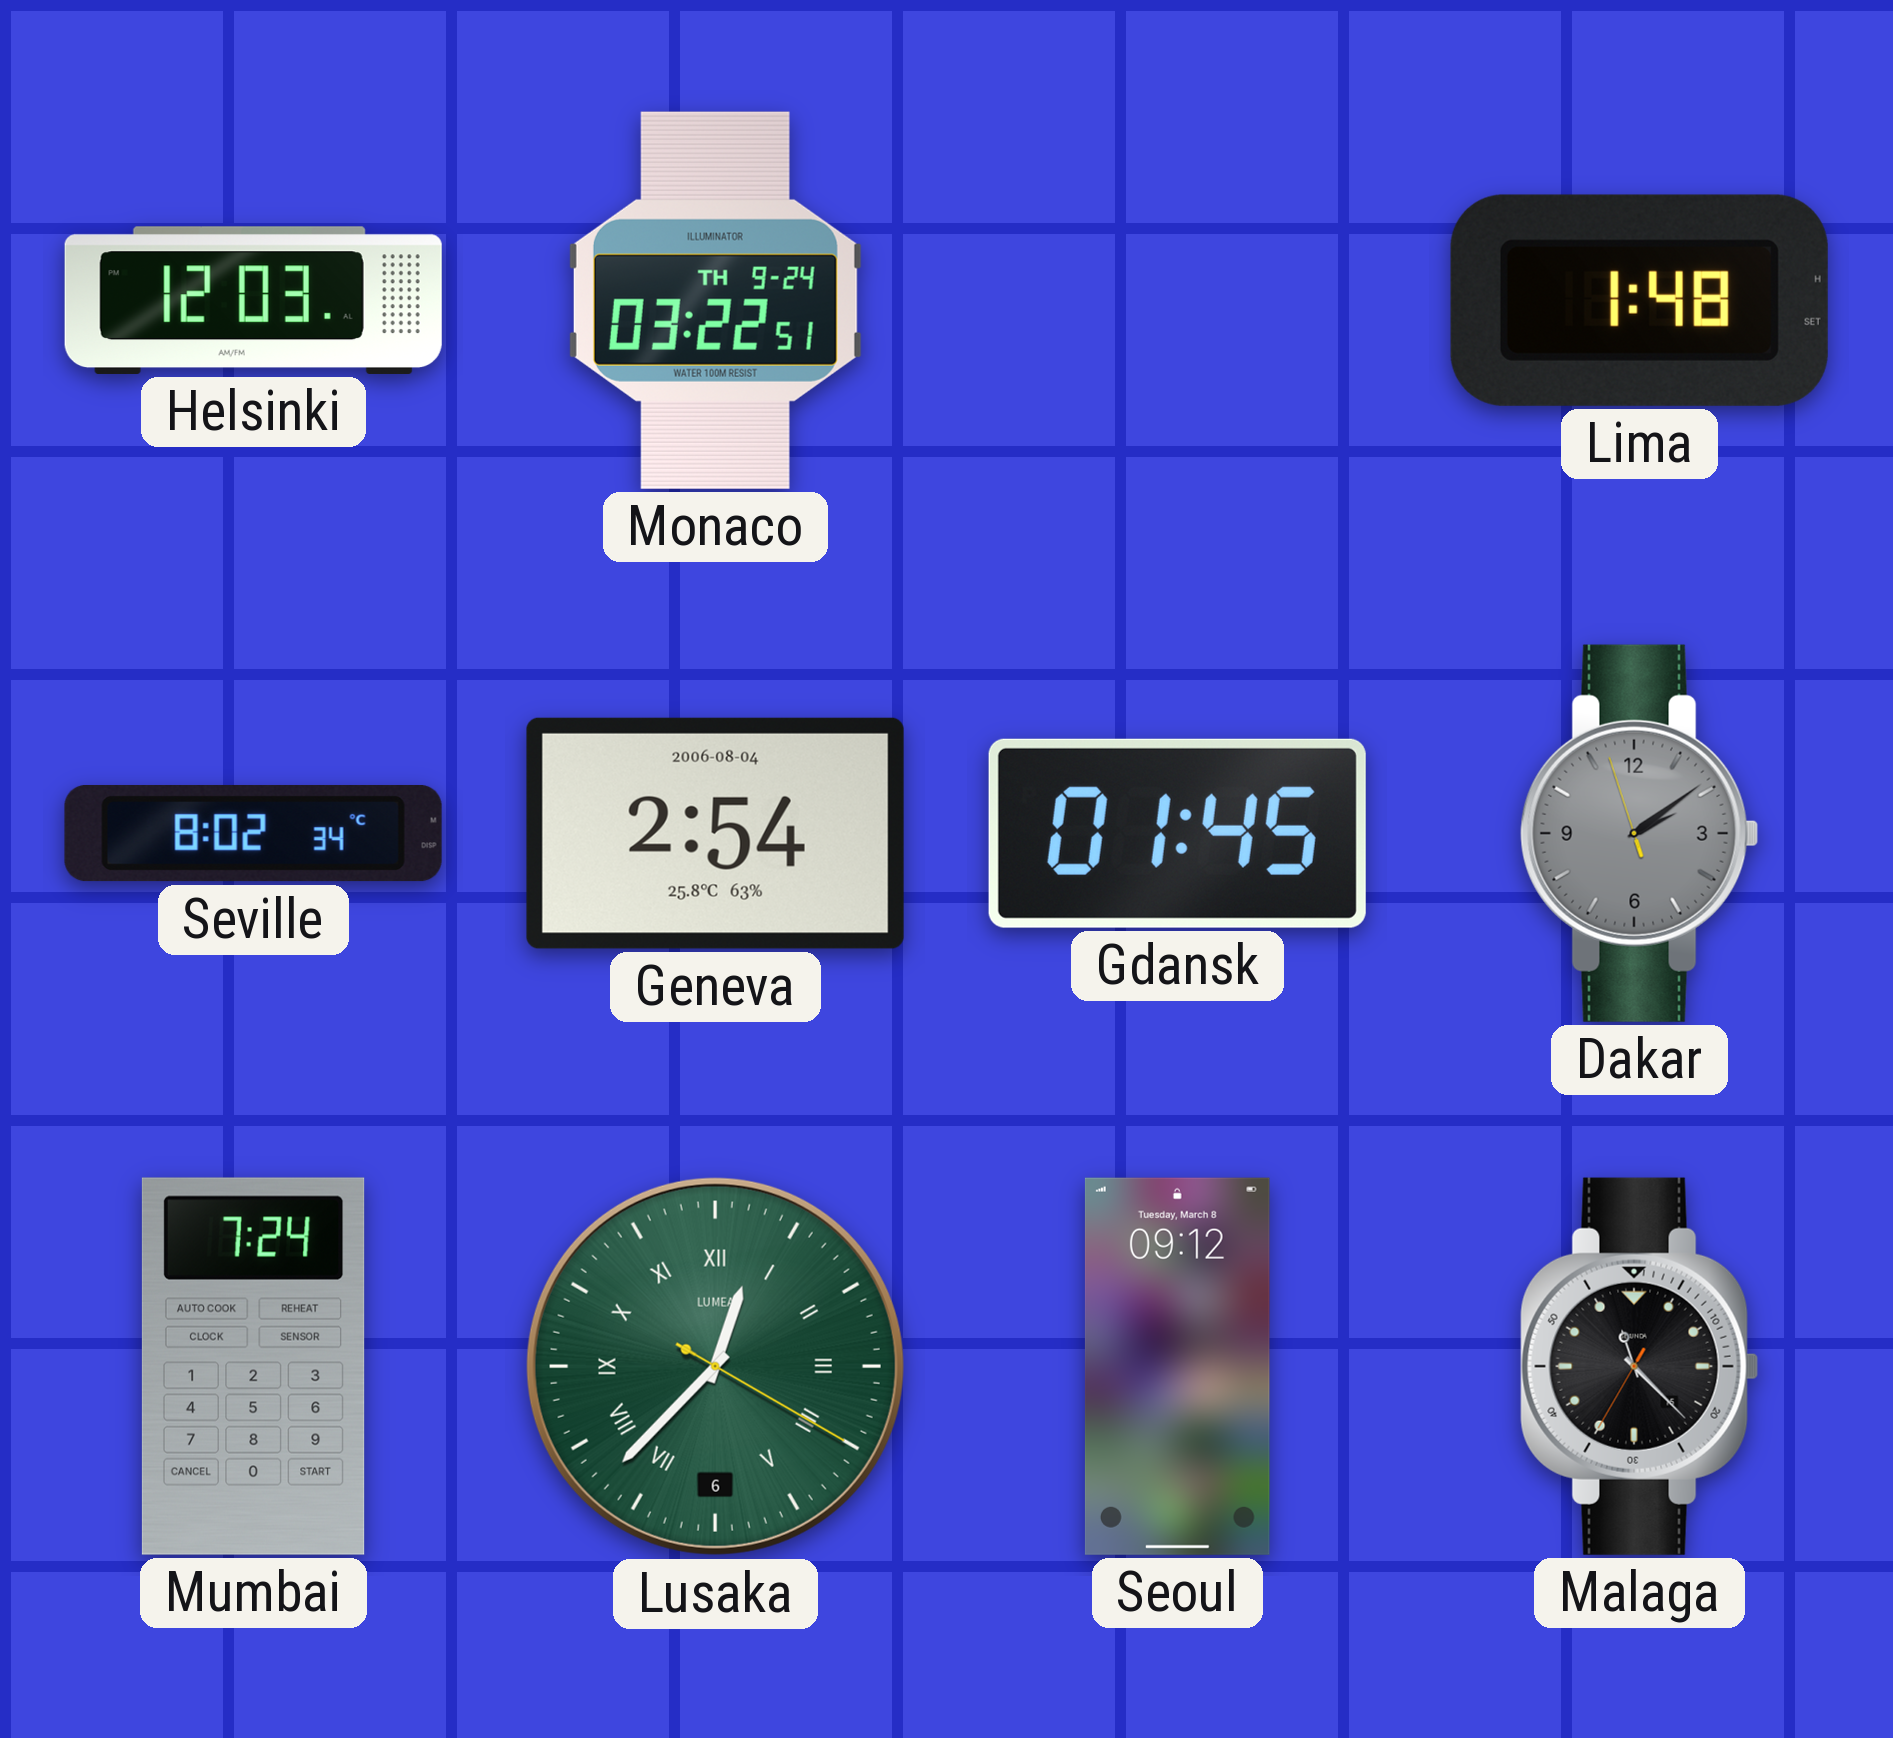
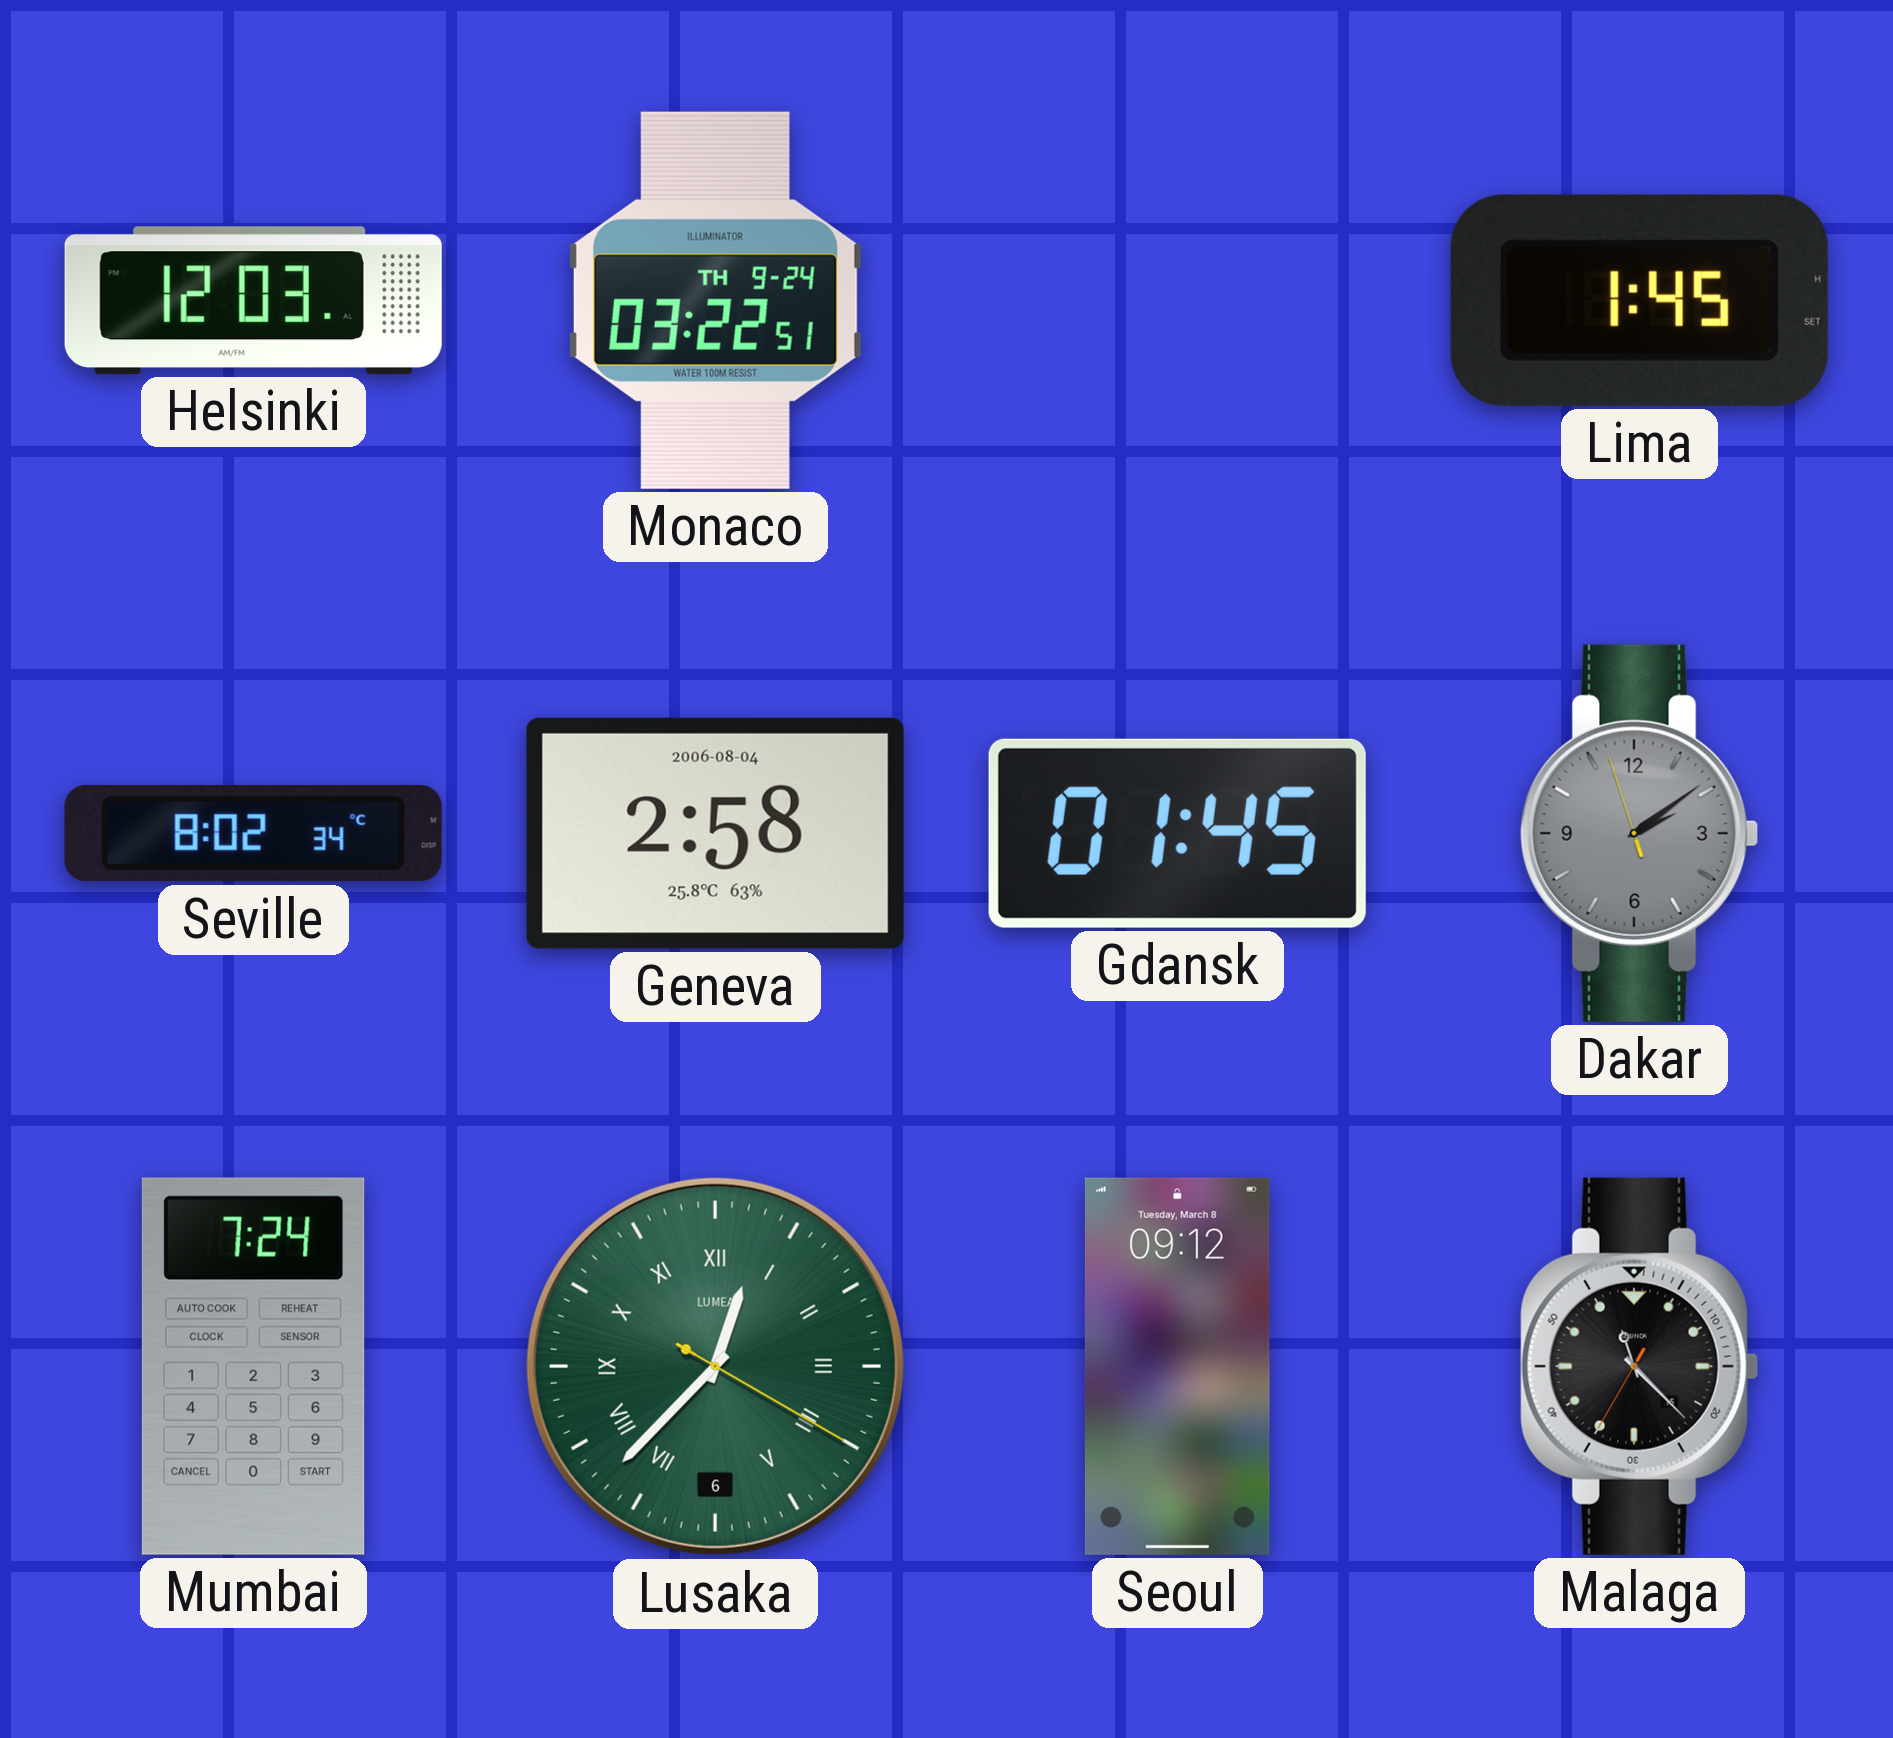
Lima: 1:48 -> 1:45
Geneva: 2:54 -> 2:58
